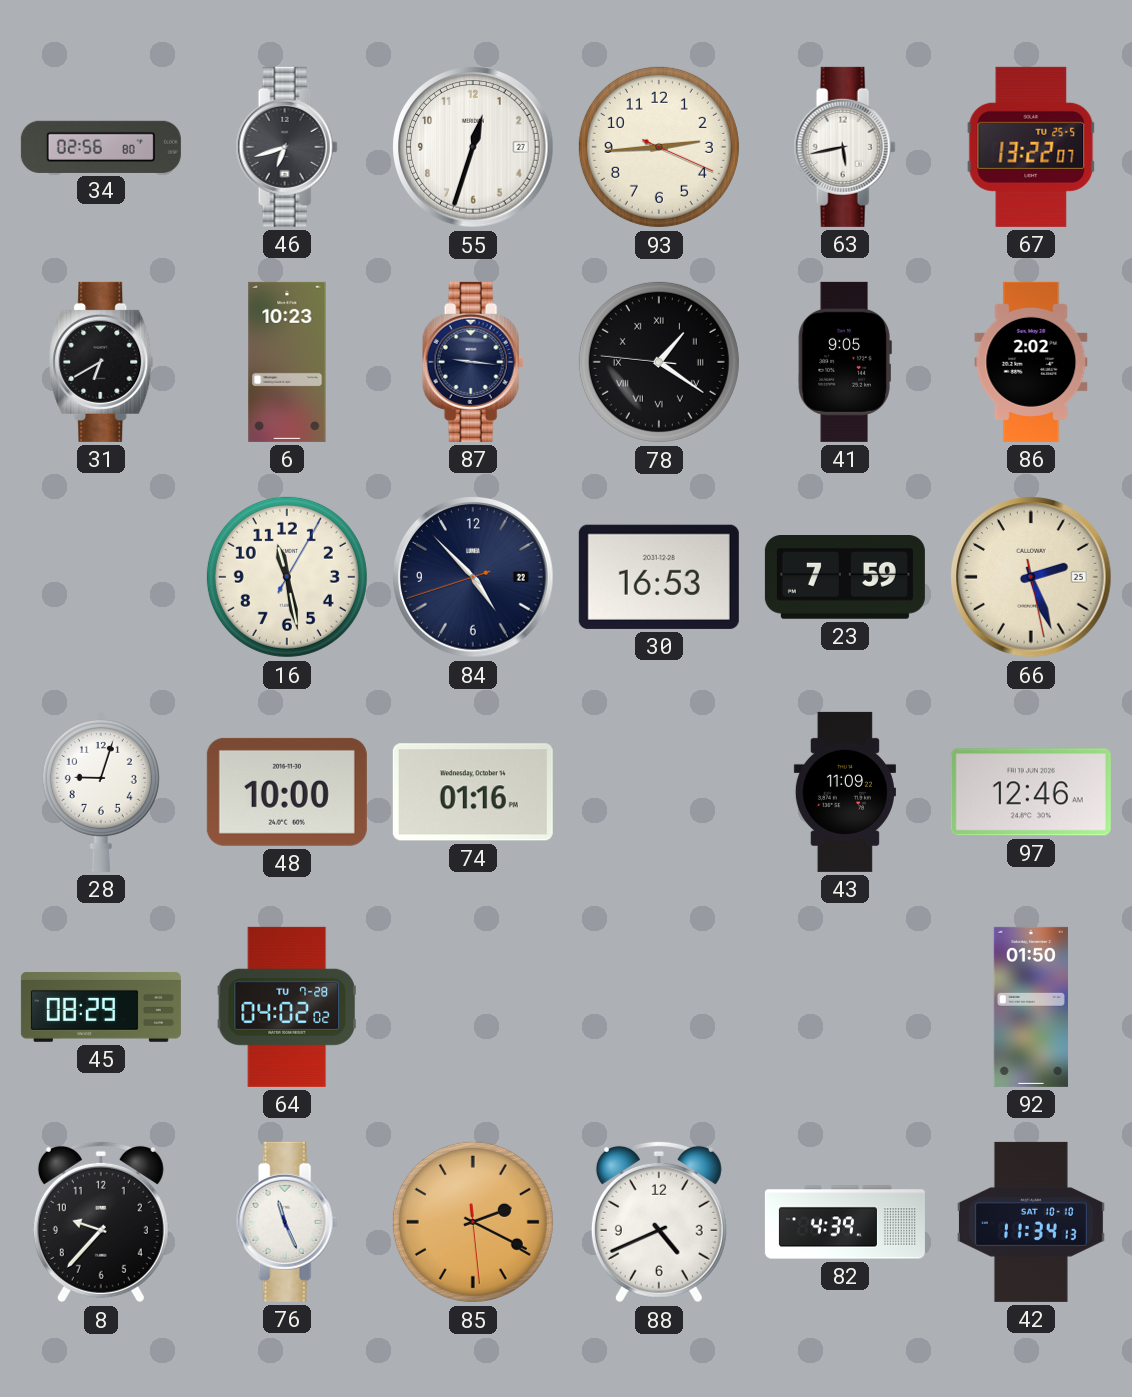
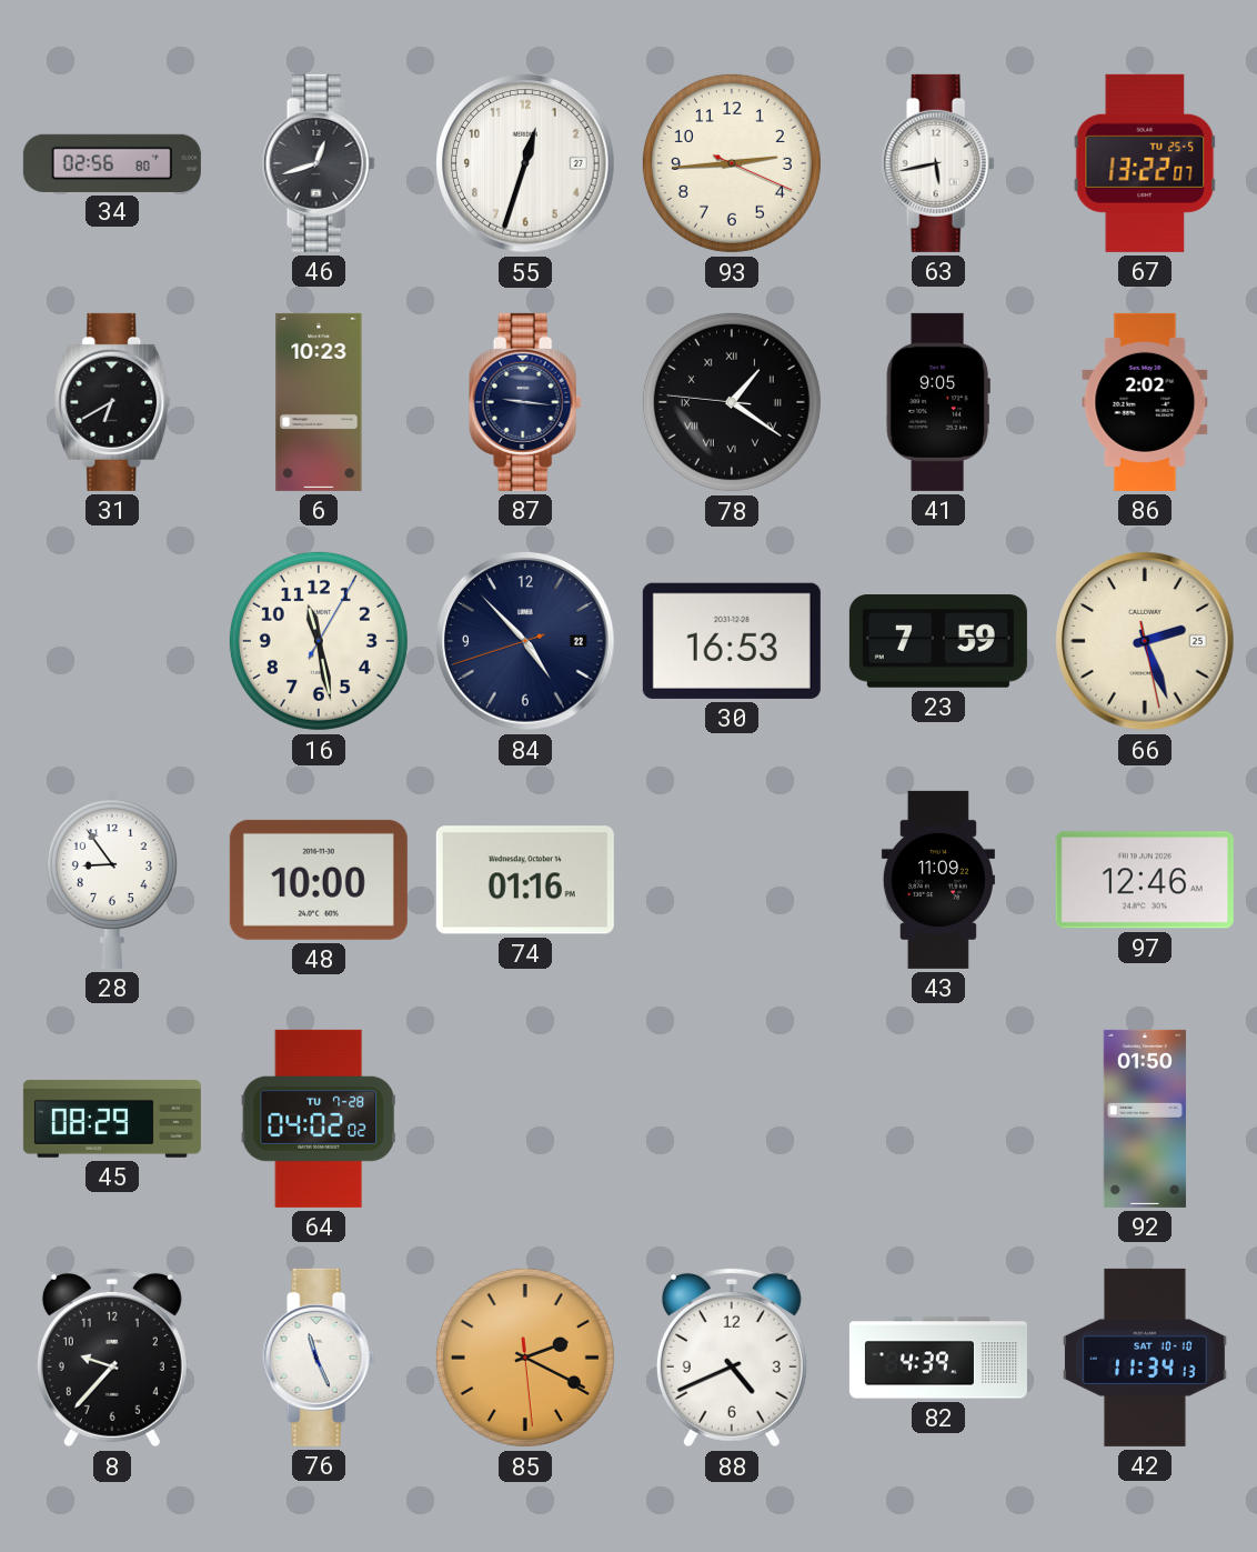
46: 6:42 -> 12:42
28: 9:03 -> 8:54
